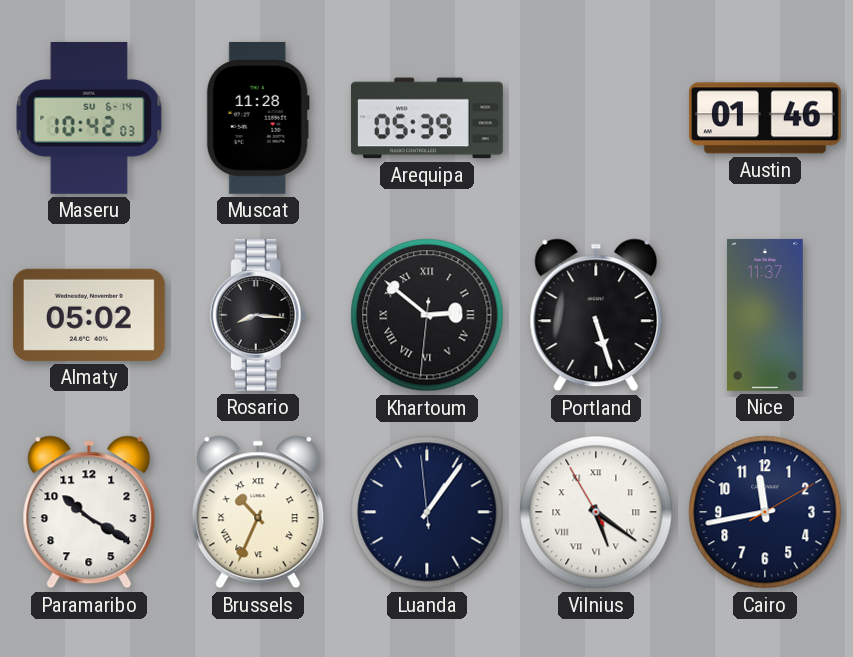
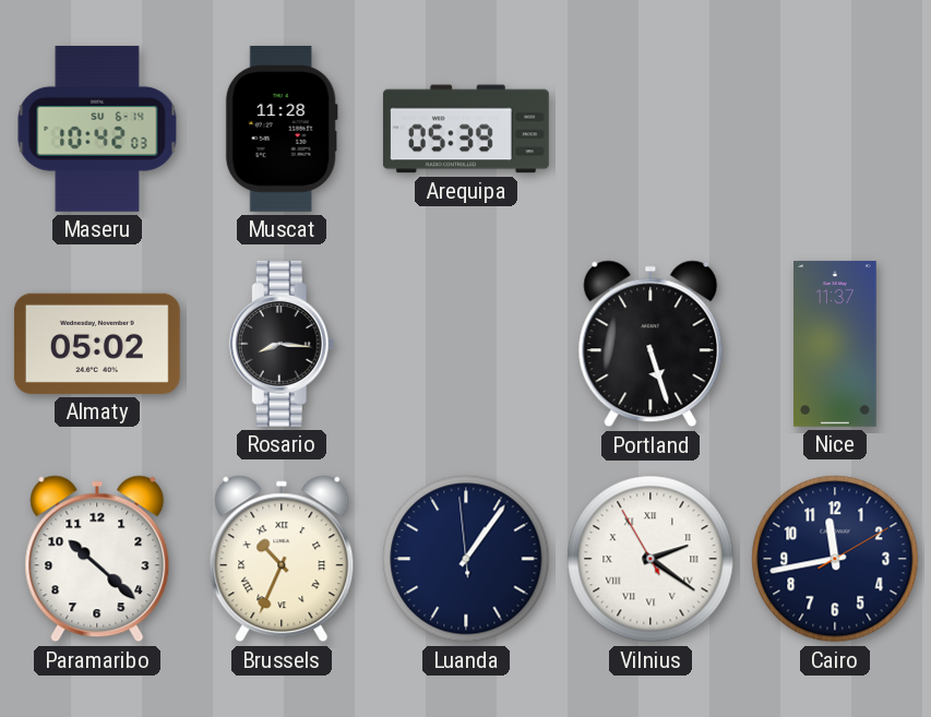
Austin: 01:46 -> none
Khartoum: 2:51 -> none
Paramaribo: 10:20 -> 10:22
Vilnius: 5:20 -> 2:20
